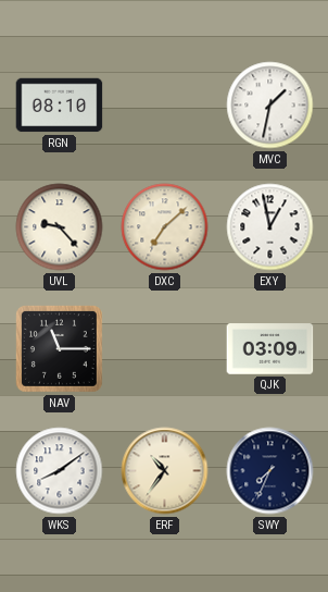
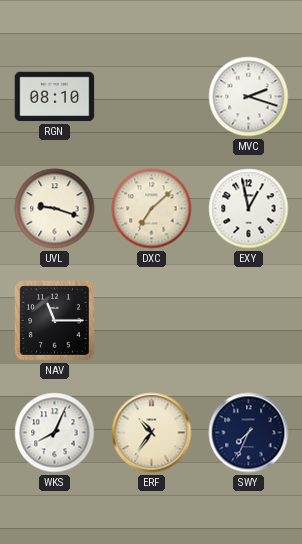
MVC: 1:32 -> 2:18
UVL: 9:23 -> 9:18
QJK: 03:09 -> none
WKS: 8:09 -> 8:04
